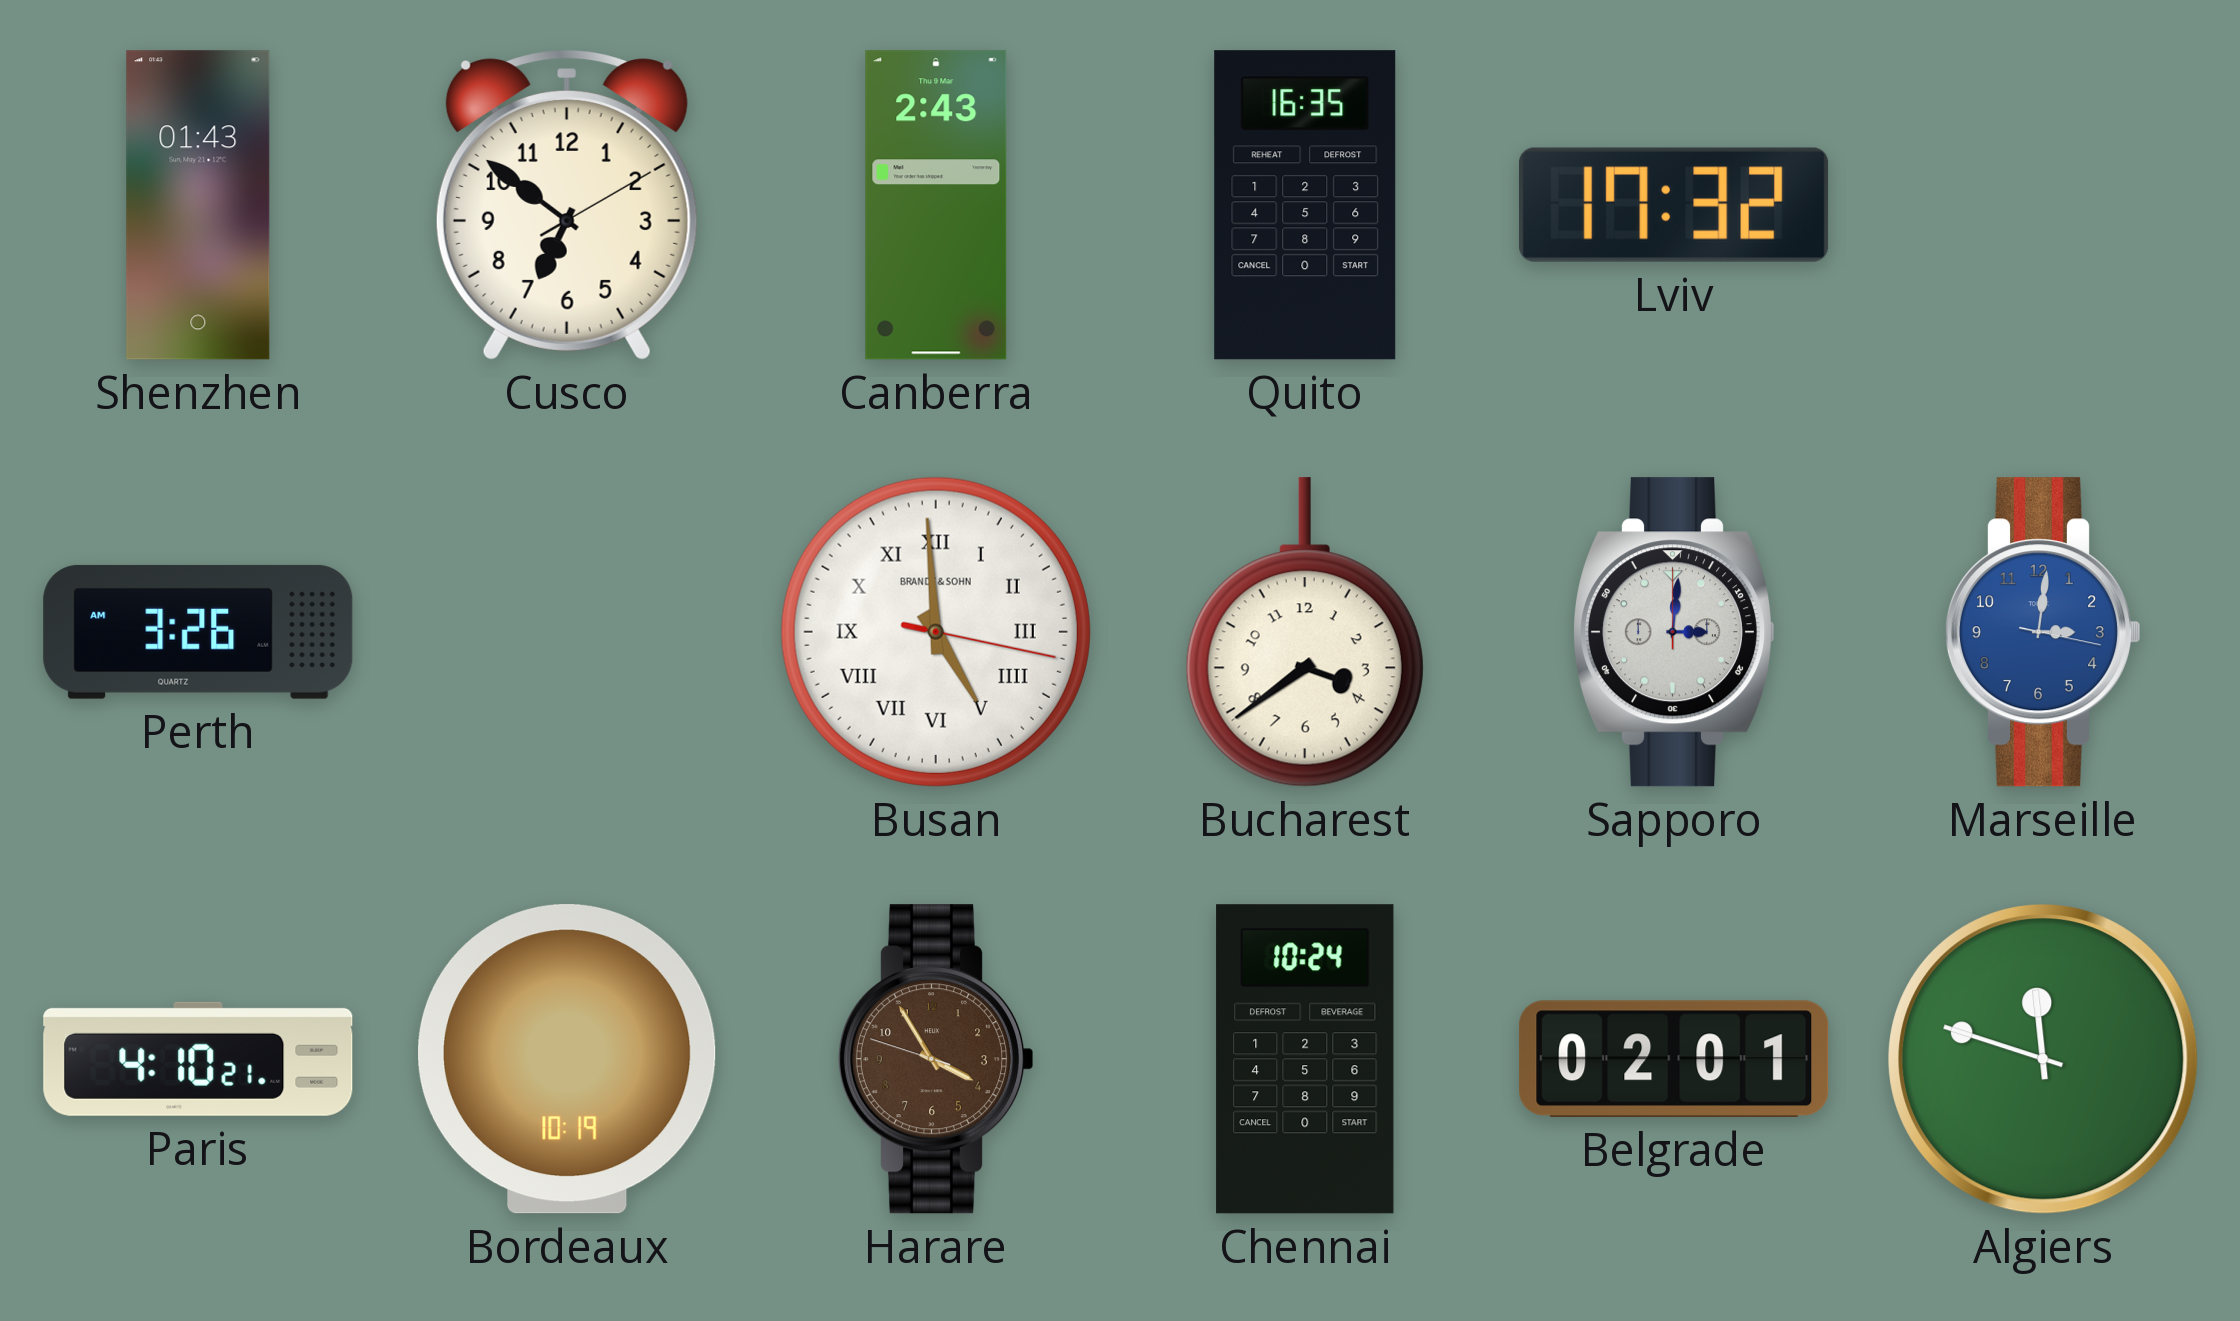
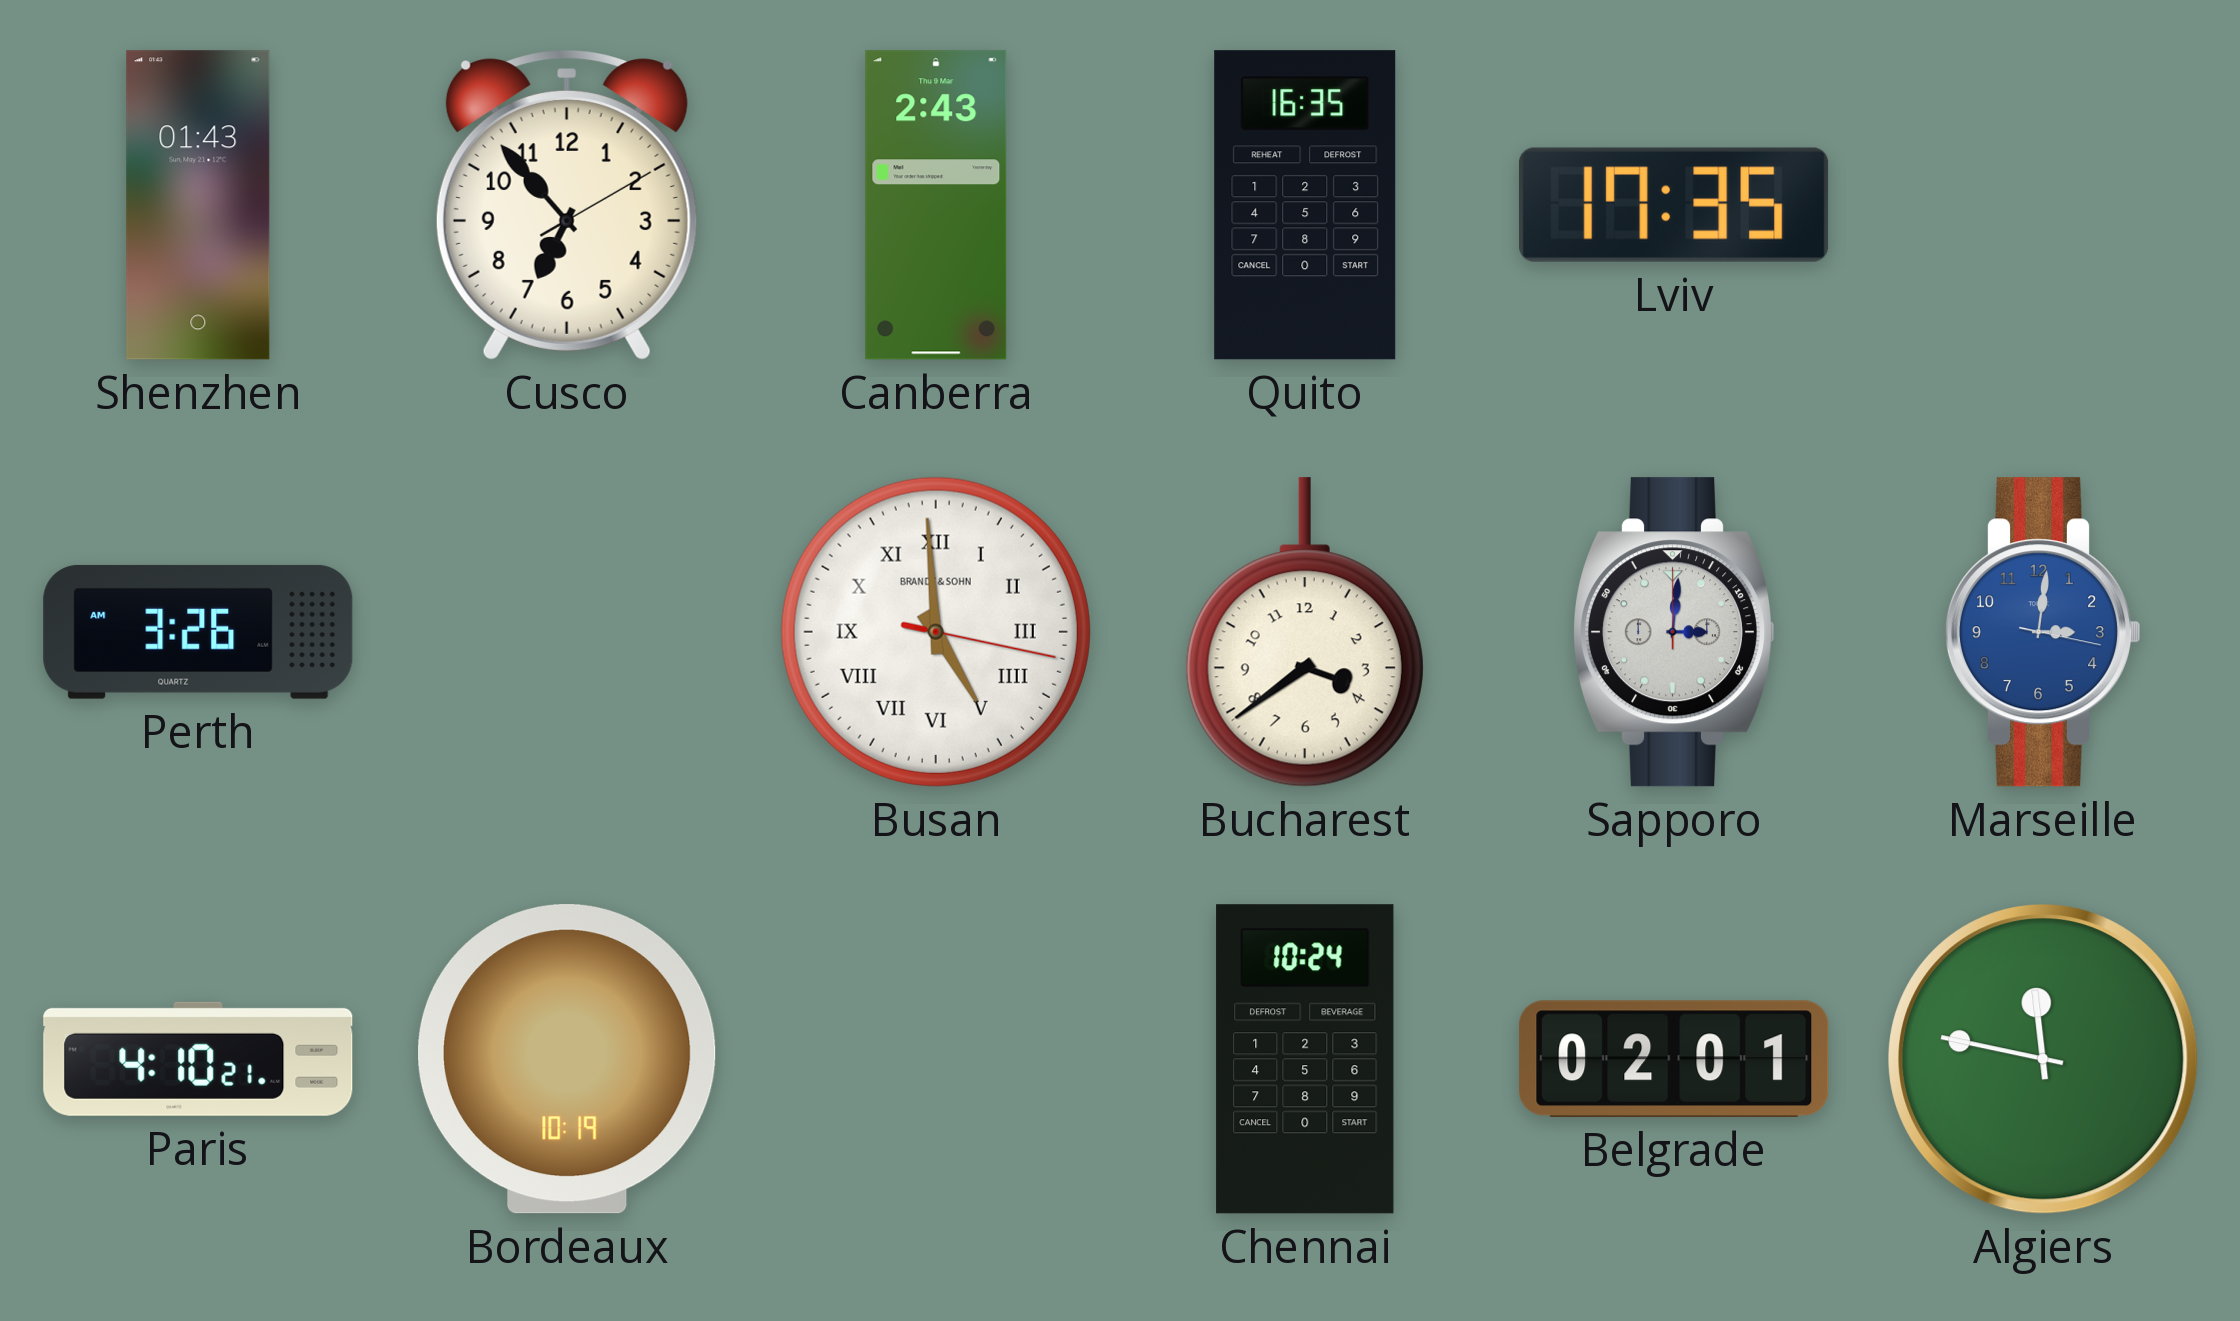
Cusco: 6:51 -> 6:53
Lviv: 17:32 -> 17:35
Harare: 3:54 -> none
Algiers: 11:48 -> 11:47
